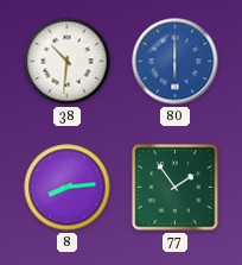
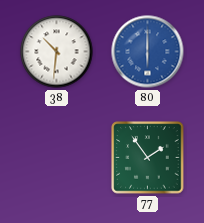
8: 8:14 -> none
